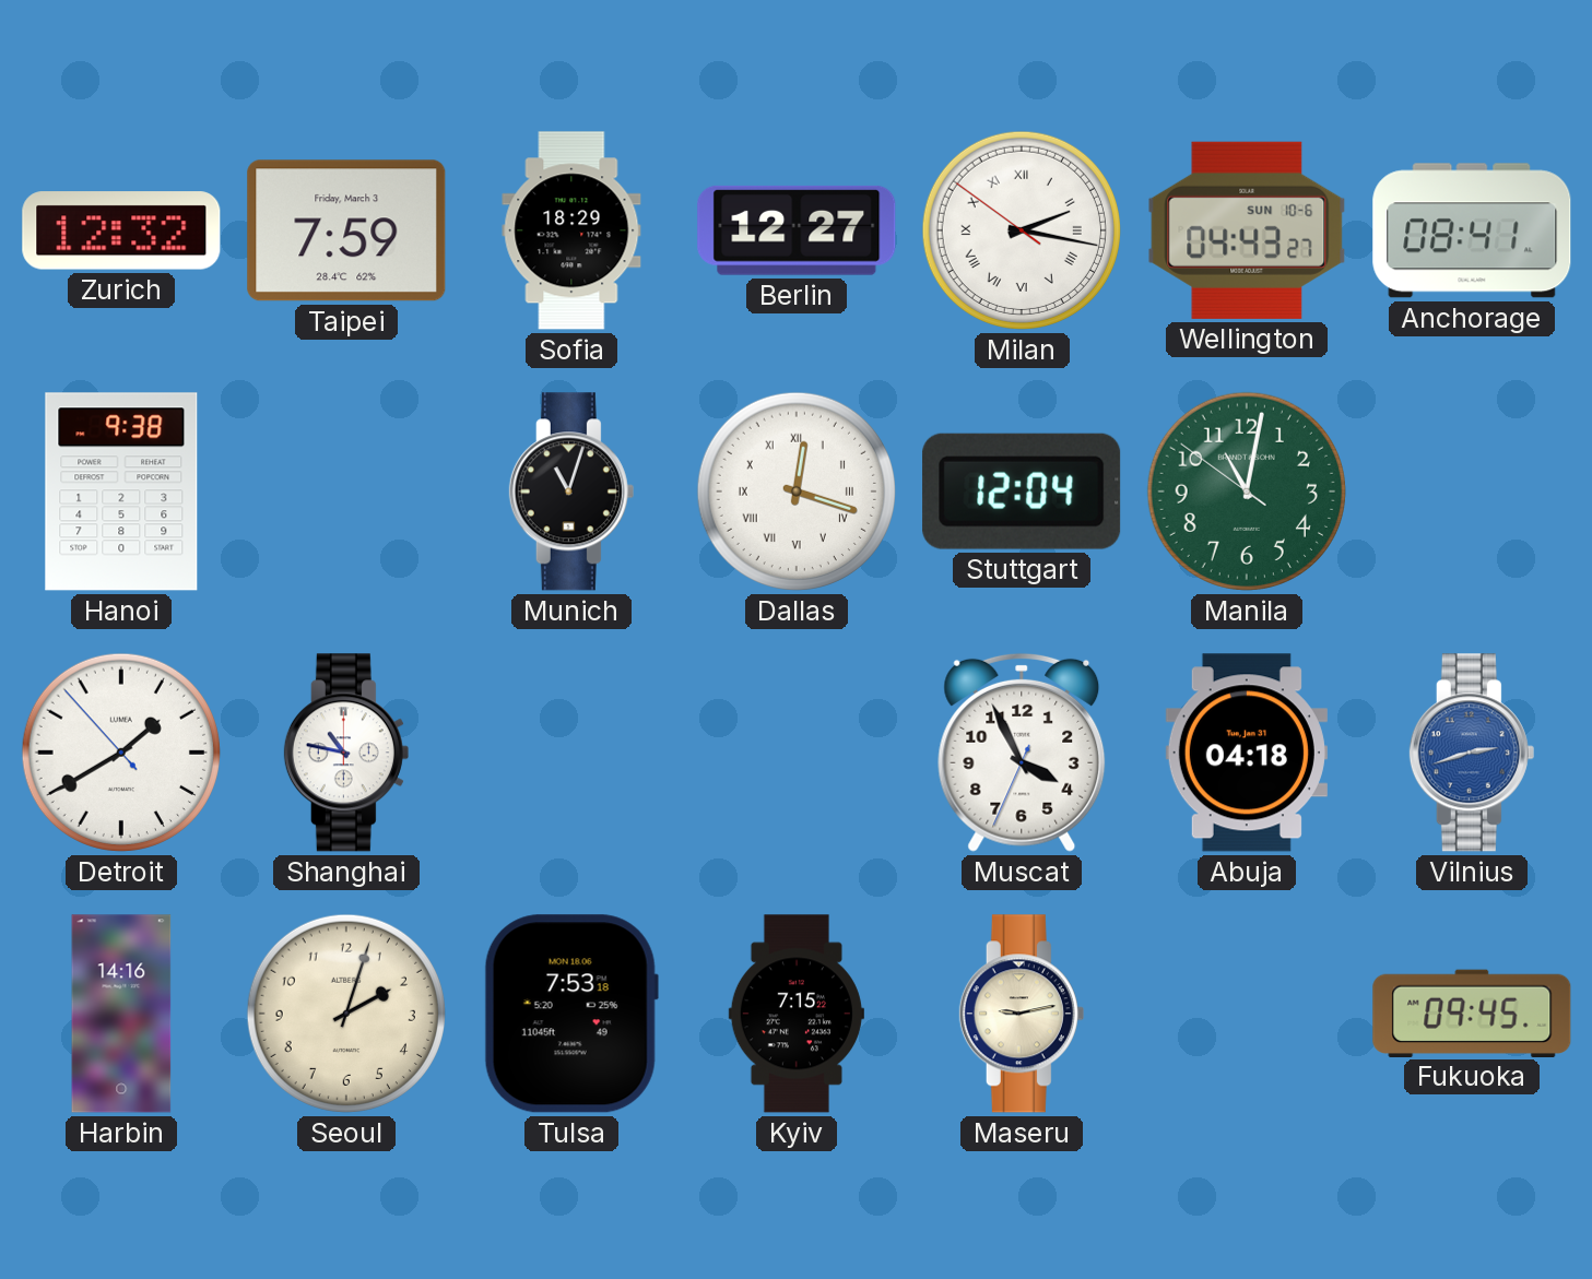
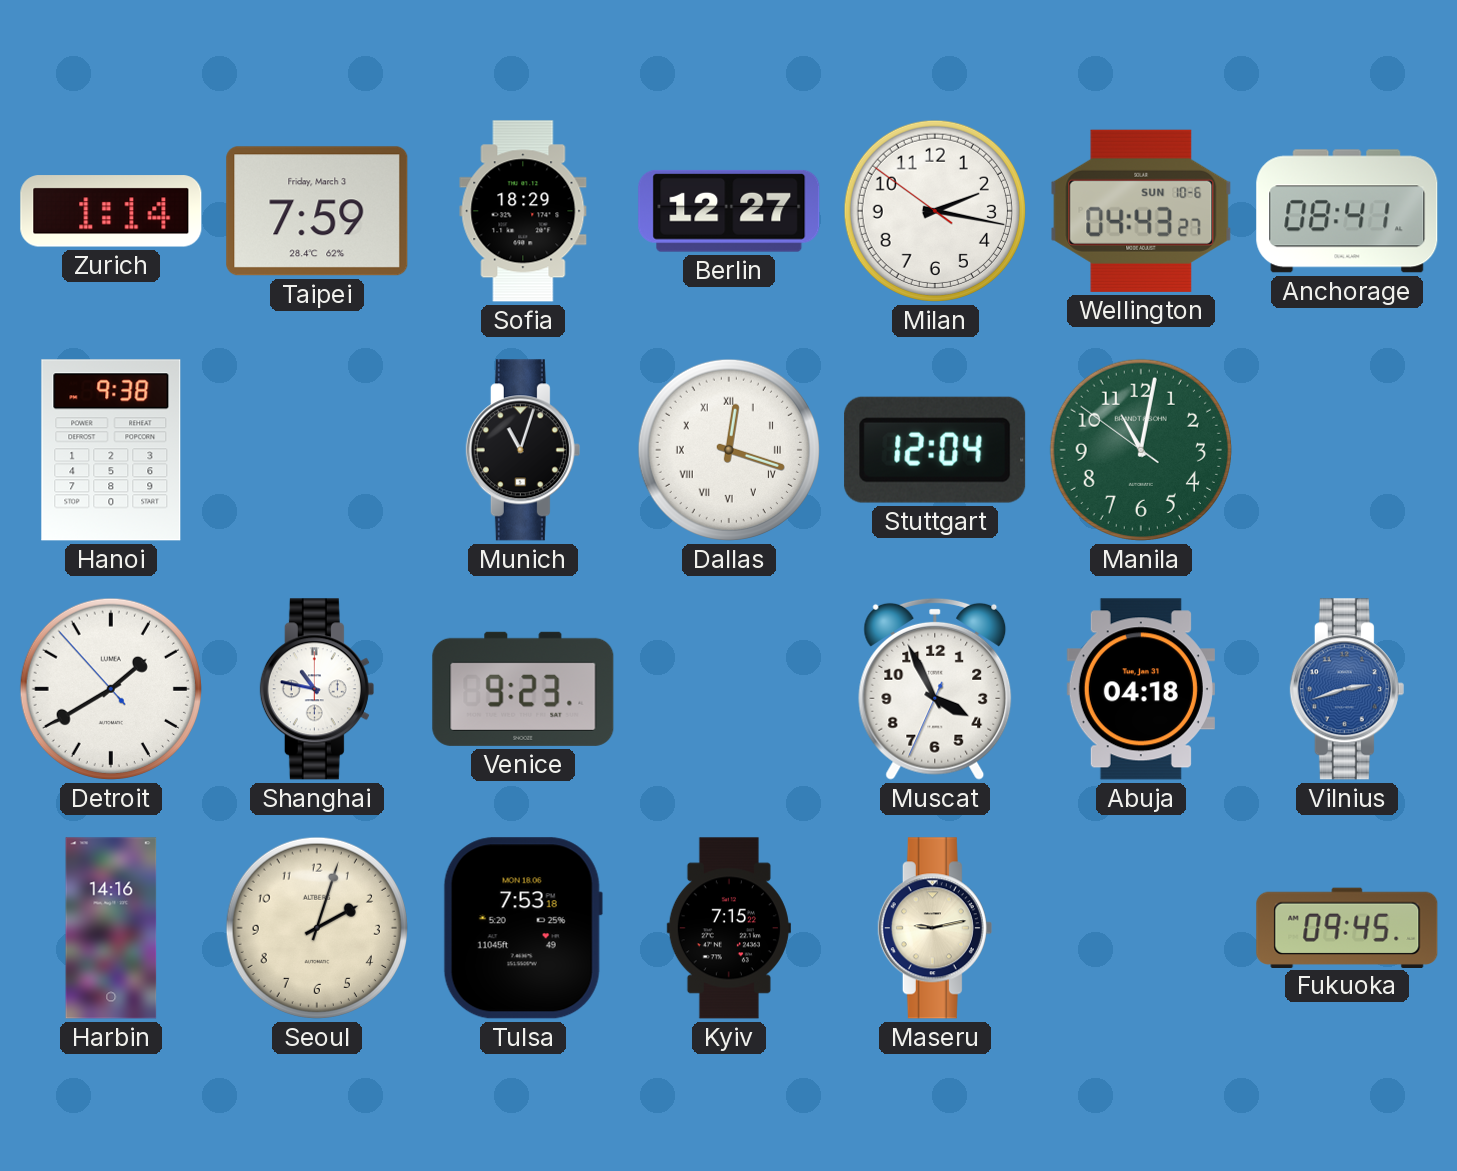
Zurich: 12:32 -> 1:14
Milan numerals: Roman -> Arabic
Venice: none -> 9:23
